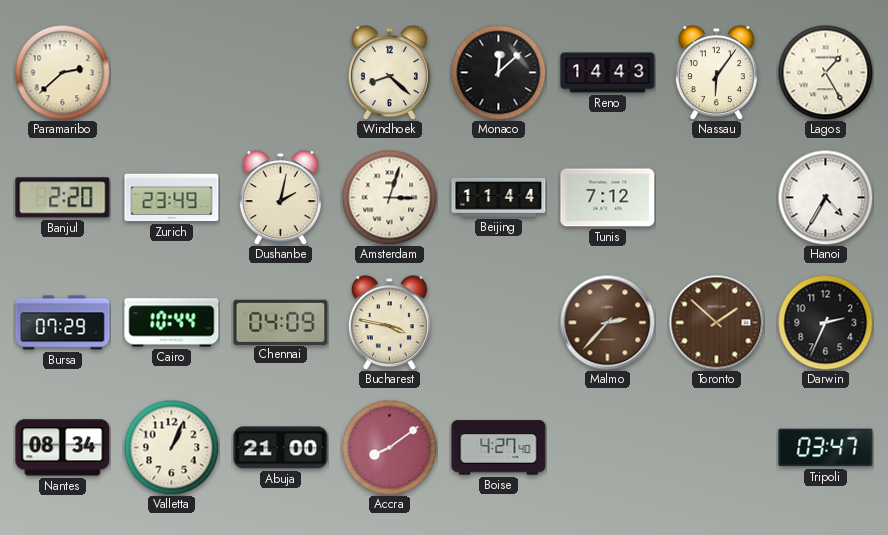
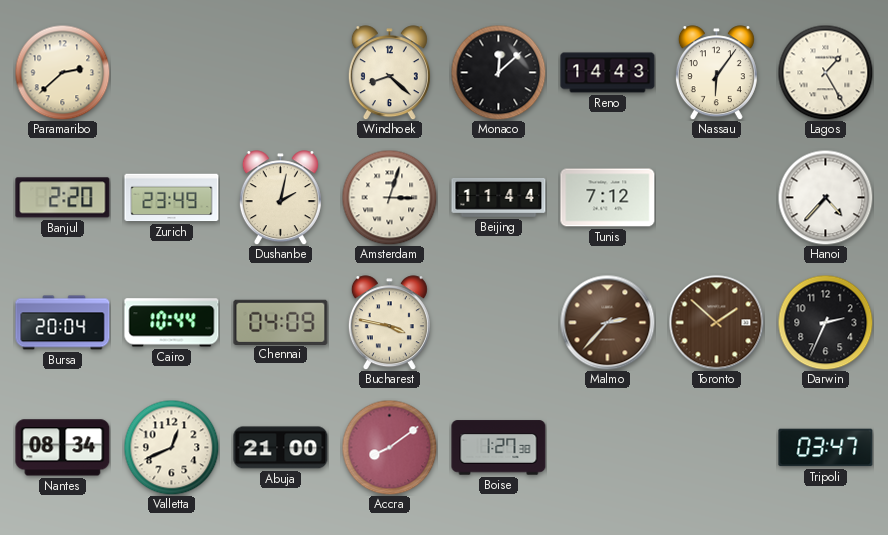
Hanoi: 4:35 -> 4:37
Bursa: 07:29 -> 20:04
Valletta: 1:04 -> 12:41
Boise: 4:27 -> 1:27
